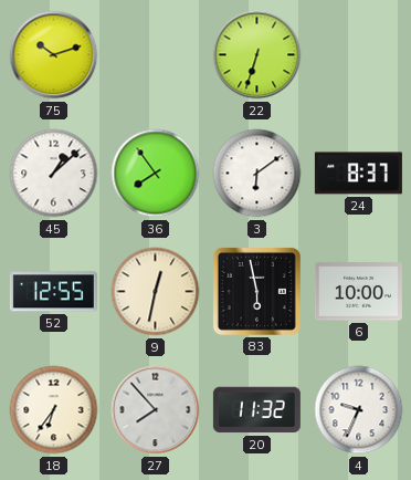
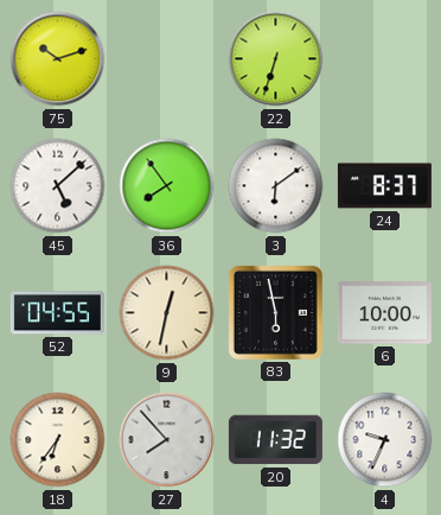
45: 1:08 -> 5:08
52: 12:55 -> 04:55
